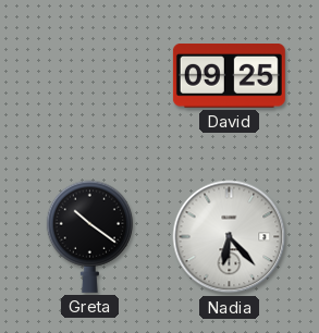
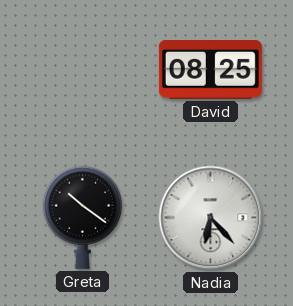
David: 09:25 -> 08:25
